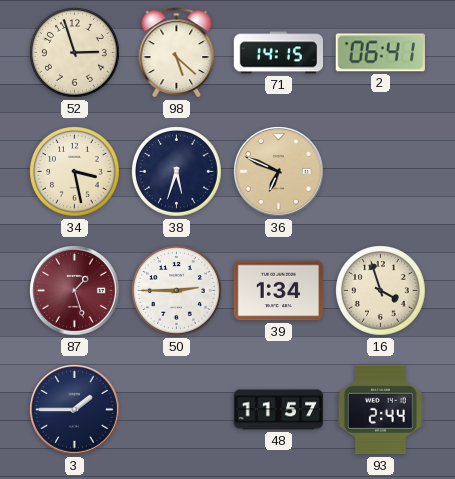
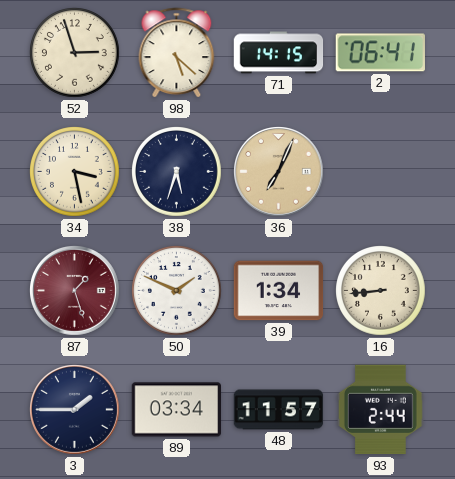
36: 6:49 -> 7:04
50: 2:45 -> 1:49
16: 3:57 -> 8:44
89: none -> 03:34
